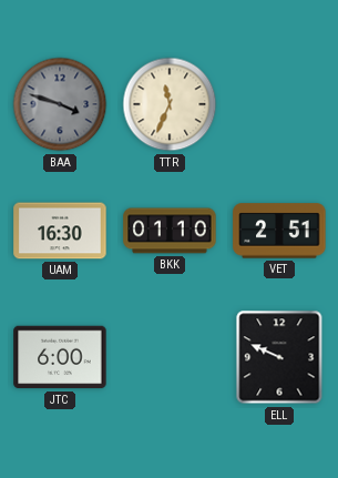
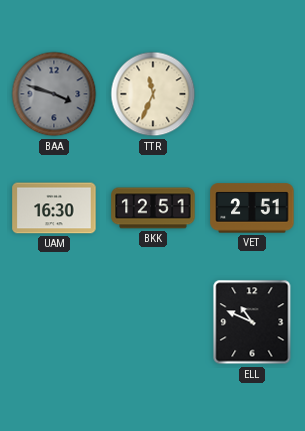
BKK: 01:10 -> 12:51
JTC: 6:00 -> none
ELL: 9:49 -> 10:49
